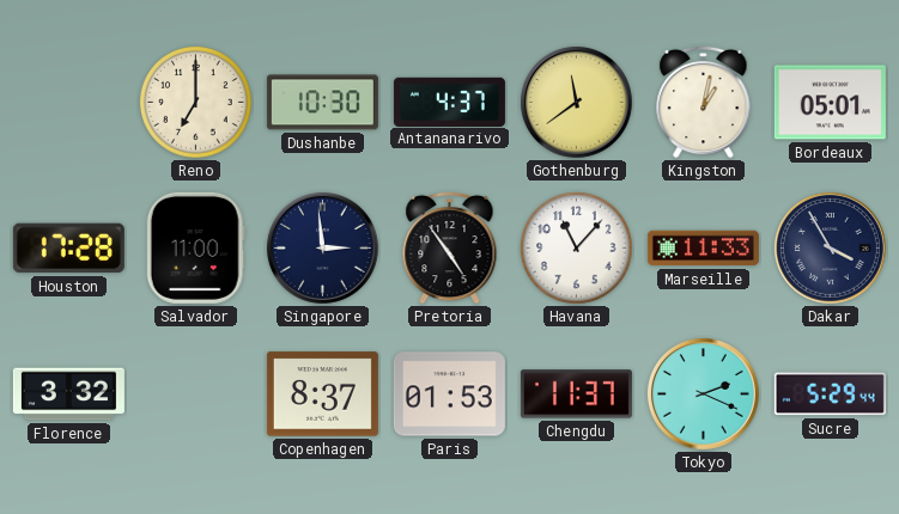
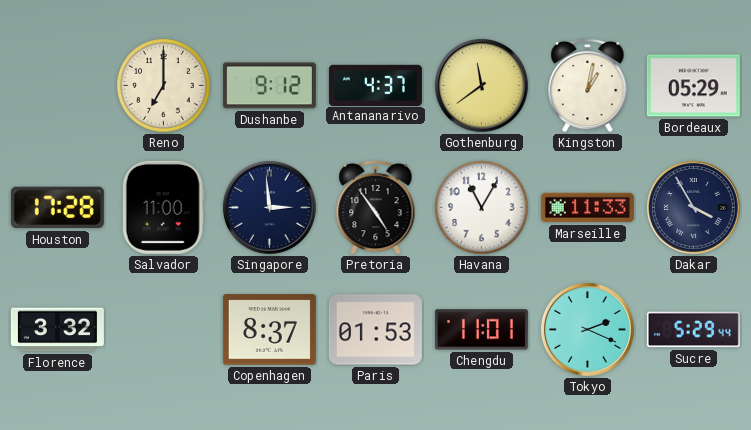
Dushanbe: 10:30 -> 9:12
Bordeaux: 05:01 -> 05:29
Havana: 11:07 -> 11:05
Chengdu: 11:37 -> 11:01
